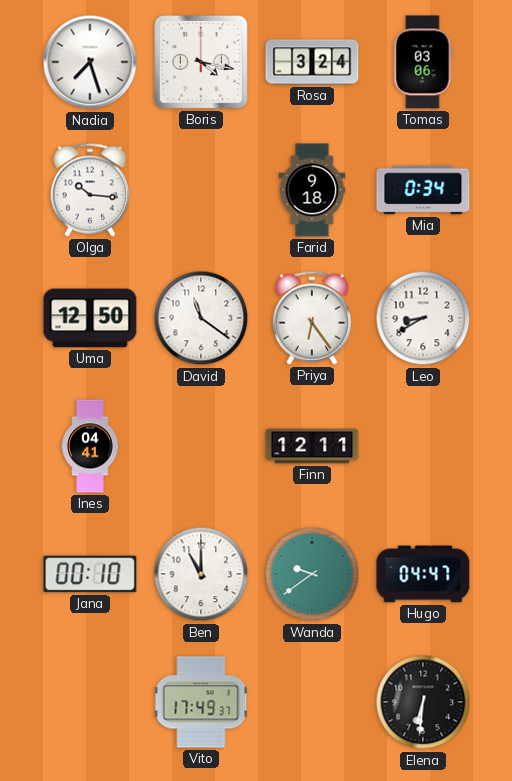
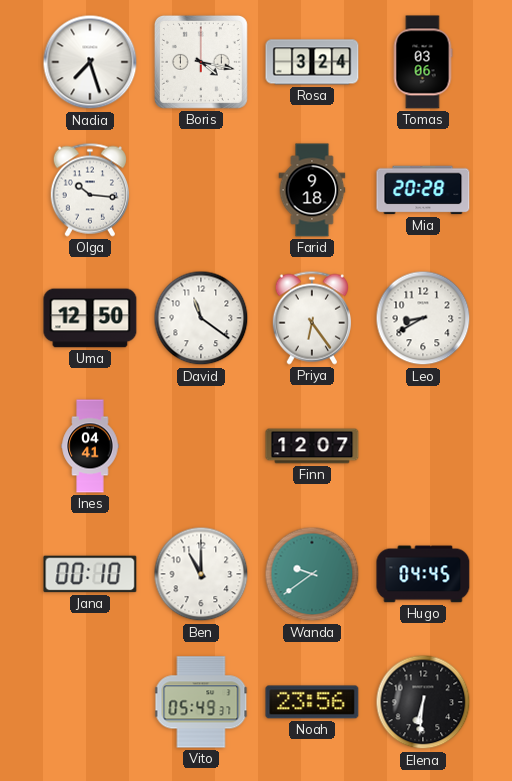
Mia: 0:34 -> 20:28
Finn: 12:11 -> 12:07
Hugo: 04:47 -> 04:45
Vito: 17:49 -> 05:49
Noah: none -> 23:56
